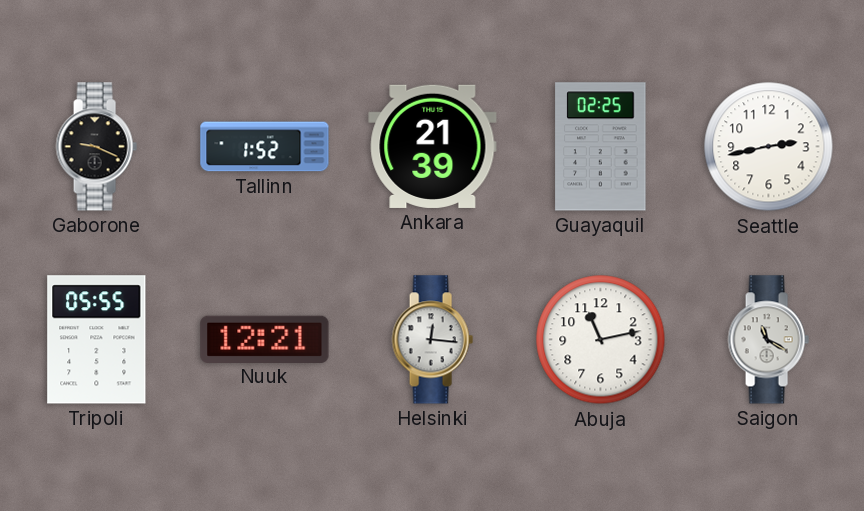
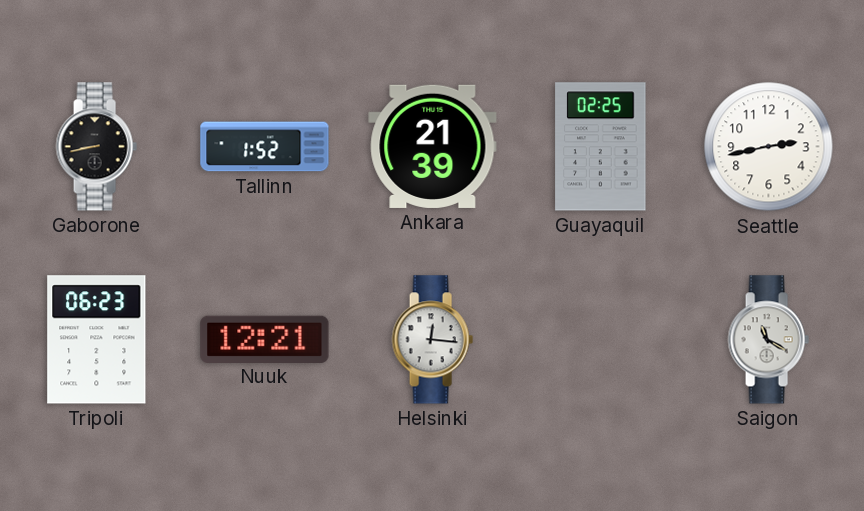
Gaborone: 9:19 -> 8:43
Tripoli: 05:55 -> 06:23
Abuja: 11:13 -> none
